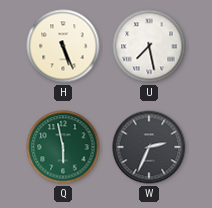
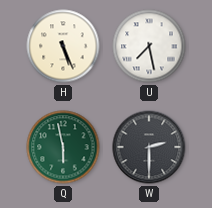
W: 2:34 -> 2:30
